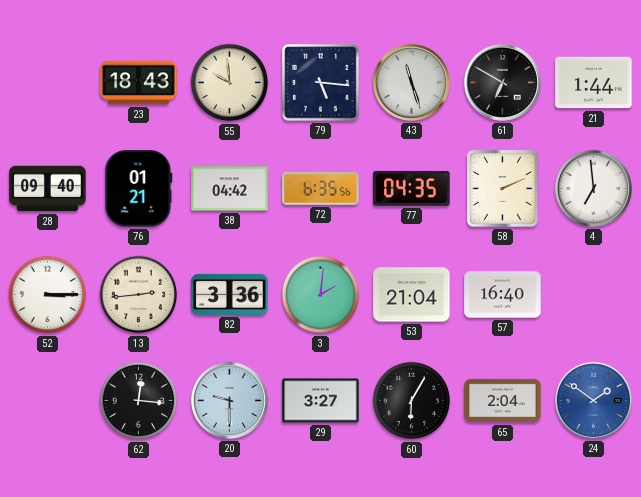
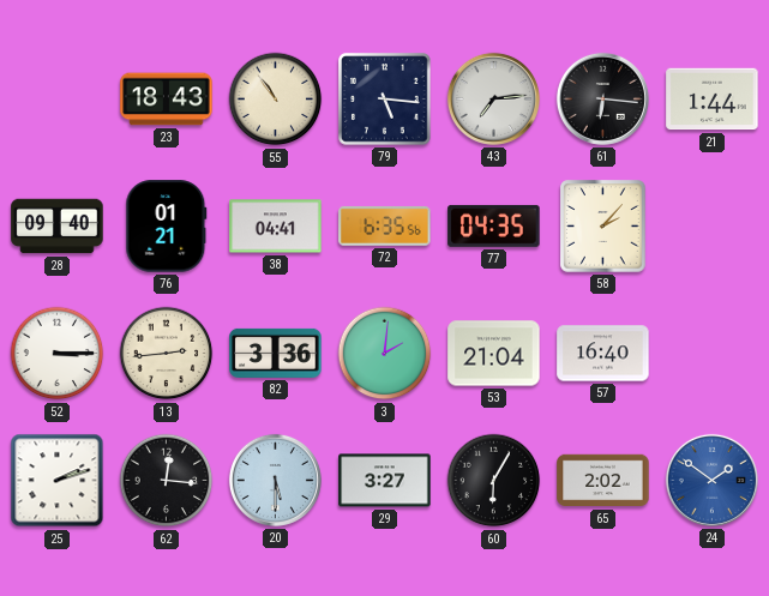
55: 9:59 -> 10:54
43: 11:27 -> 7:14
61: 6:50 -> 6:16
38: 04:42 -> 04:41
58: 2:11 -> 2:07
4: 6:59 -> none
25: none -> 2:12
20: 9:30 -> 5:30
65: 2:04 -> 2:02
